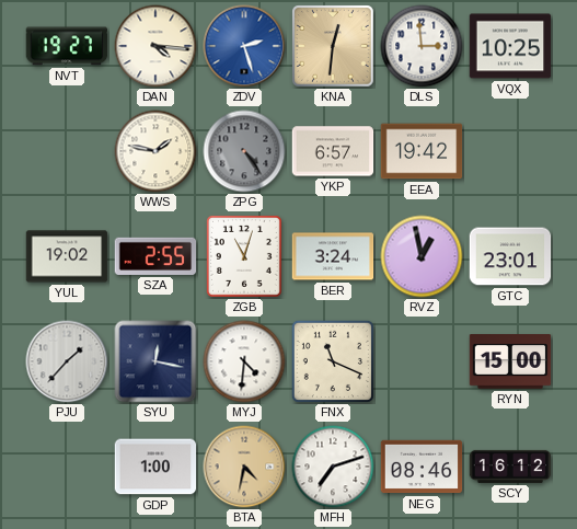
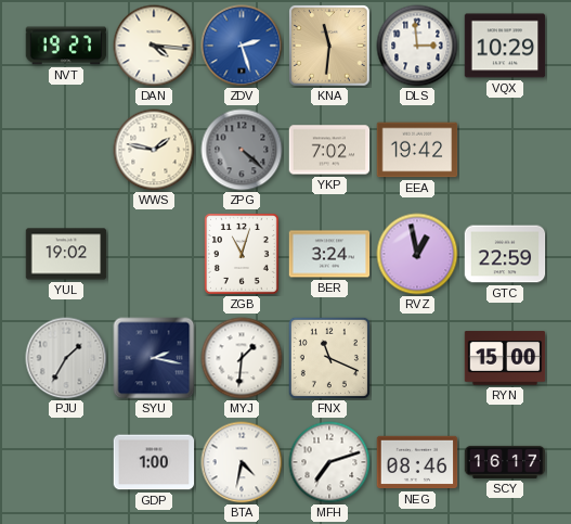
KNA: 12:31 -> 11:31
VQX: 10:25 -> 10:29
ZPG: 4:24 -> 4:22
YKP: 6:57 -> 7:02
SZA: 2:55 -> none
GTC: 23:01 -> 22:59
PJU: 1:37 -> 1:35
SYU: 12:17 -> 2:17
MYJ: 4:31 -> 1:31
BTA dial: champagne -> white
SCY: 16:12 -> 16:17
